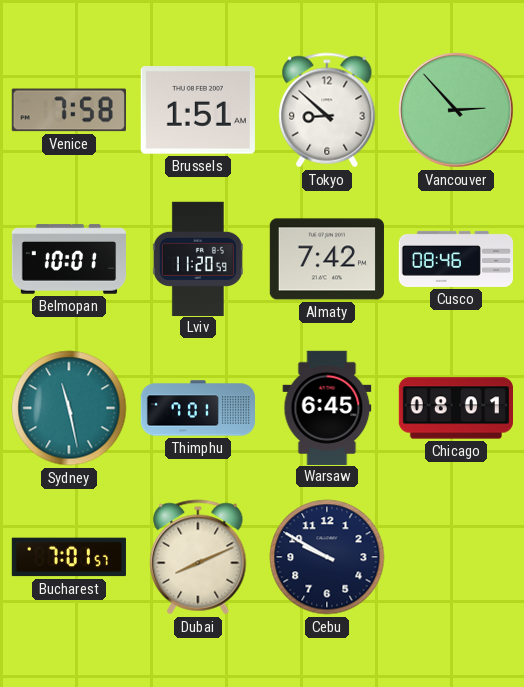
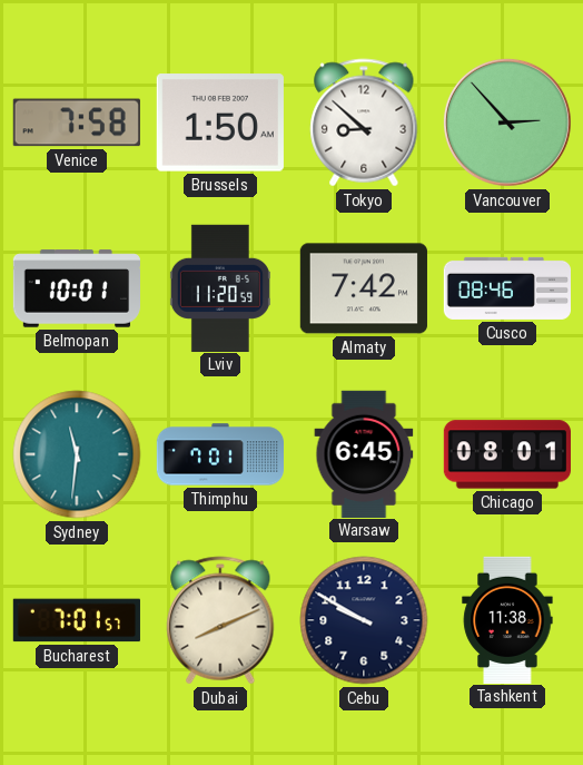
Brussels: 1:51 -> 1:50
Sydney: 11:28 -> 11:31
Tashkent: none -> 11:38
